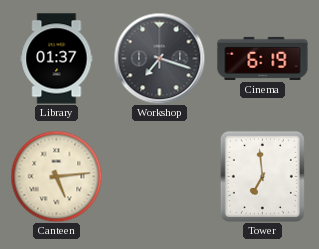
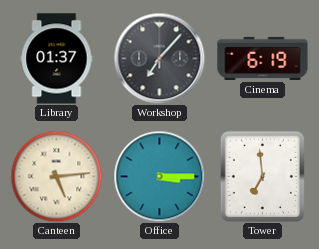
Workshop: 7:18 -> 7:07
Office: none -> 3:15
